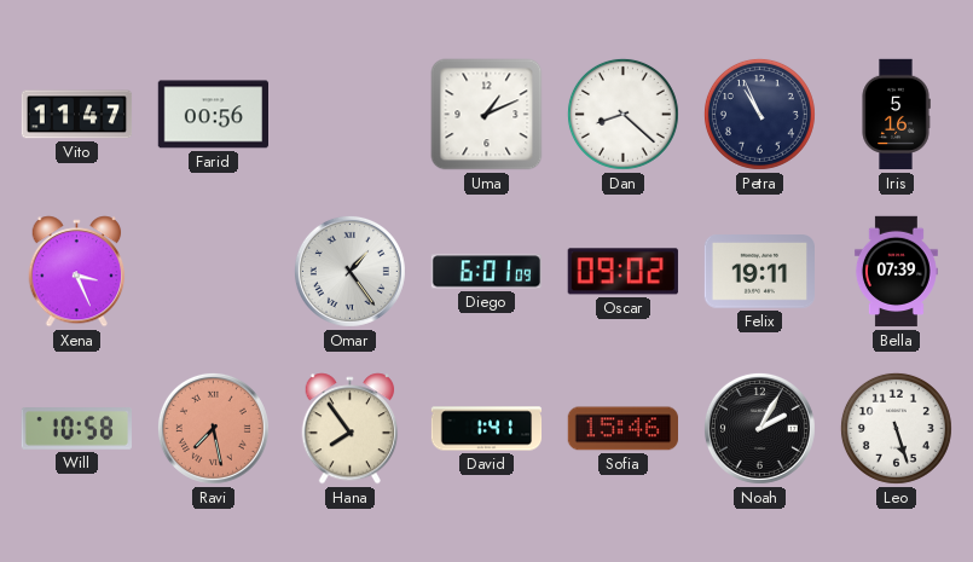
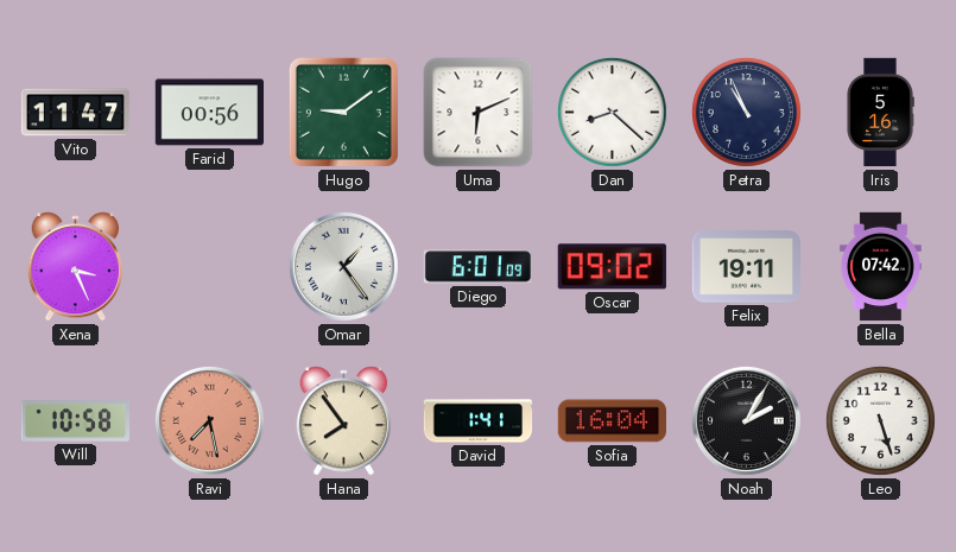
Hugo: none -> 9:09
Uma: 1:11 -> 6:11
Bella: 07:39 -> 07:42
Sofia: 15:46 -> 16:04
